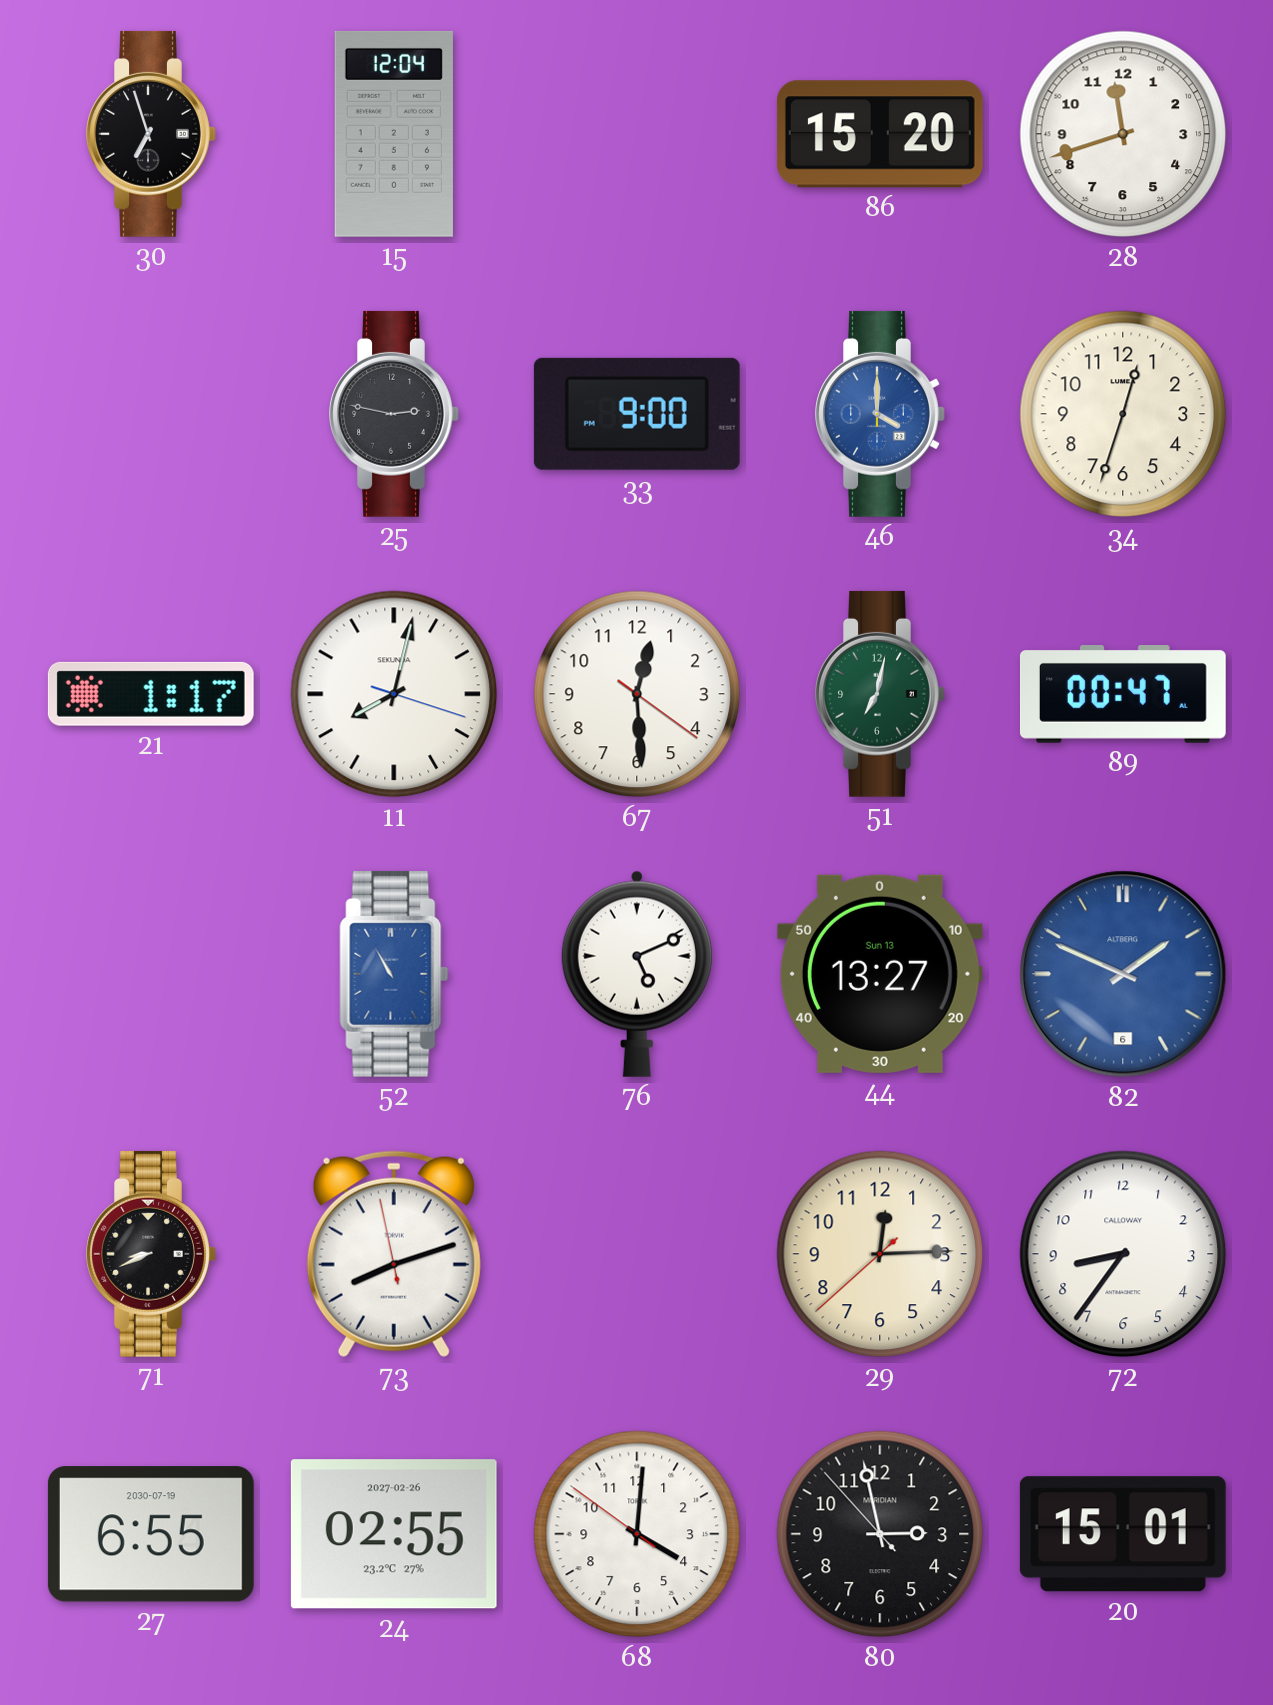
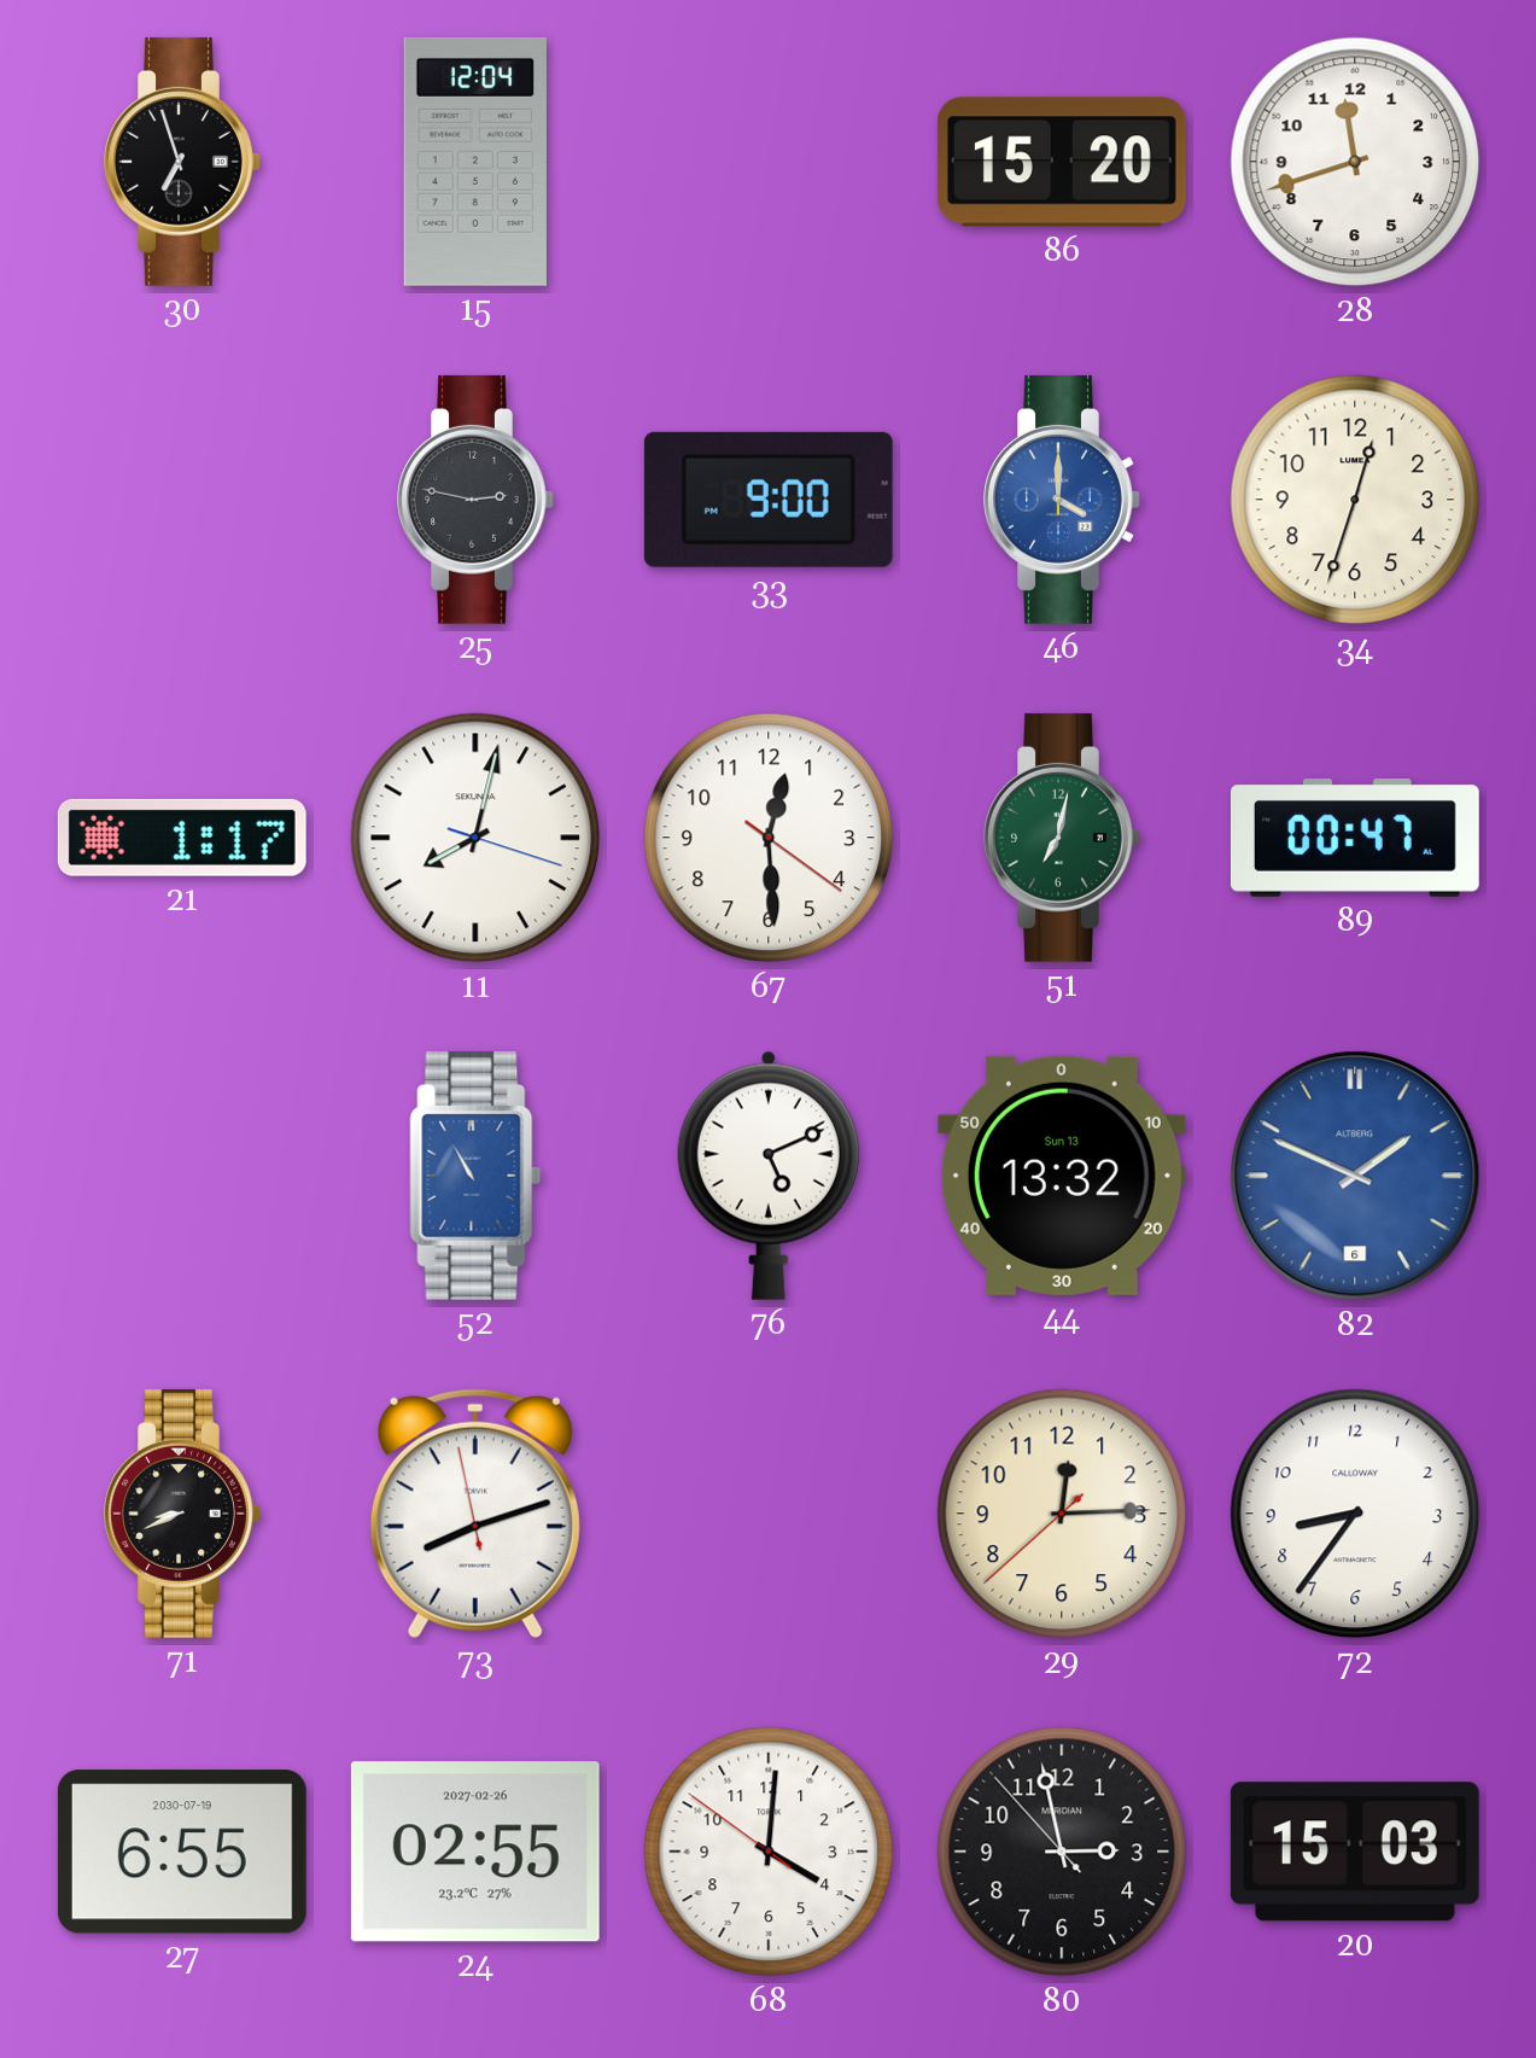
44: 13:27 -> 13:32
20: 15:01 -> 15:03
